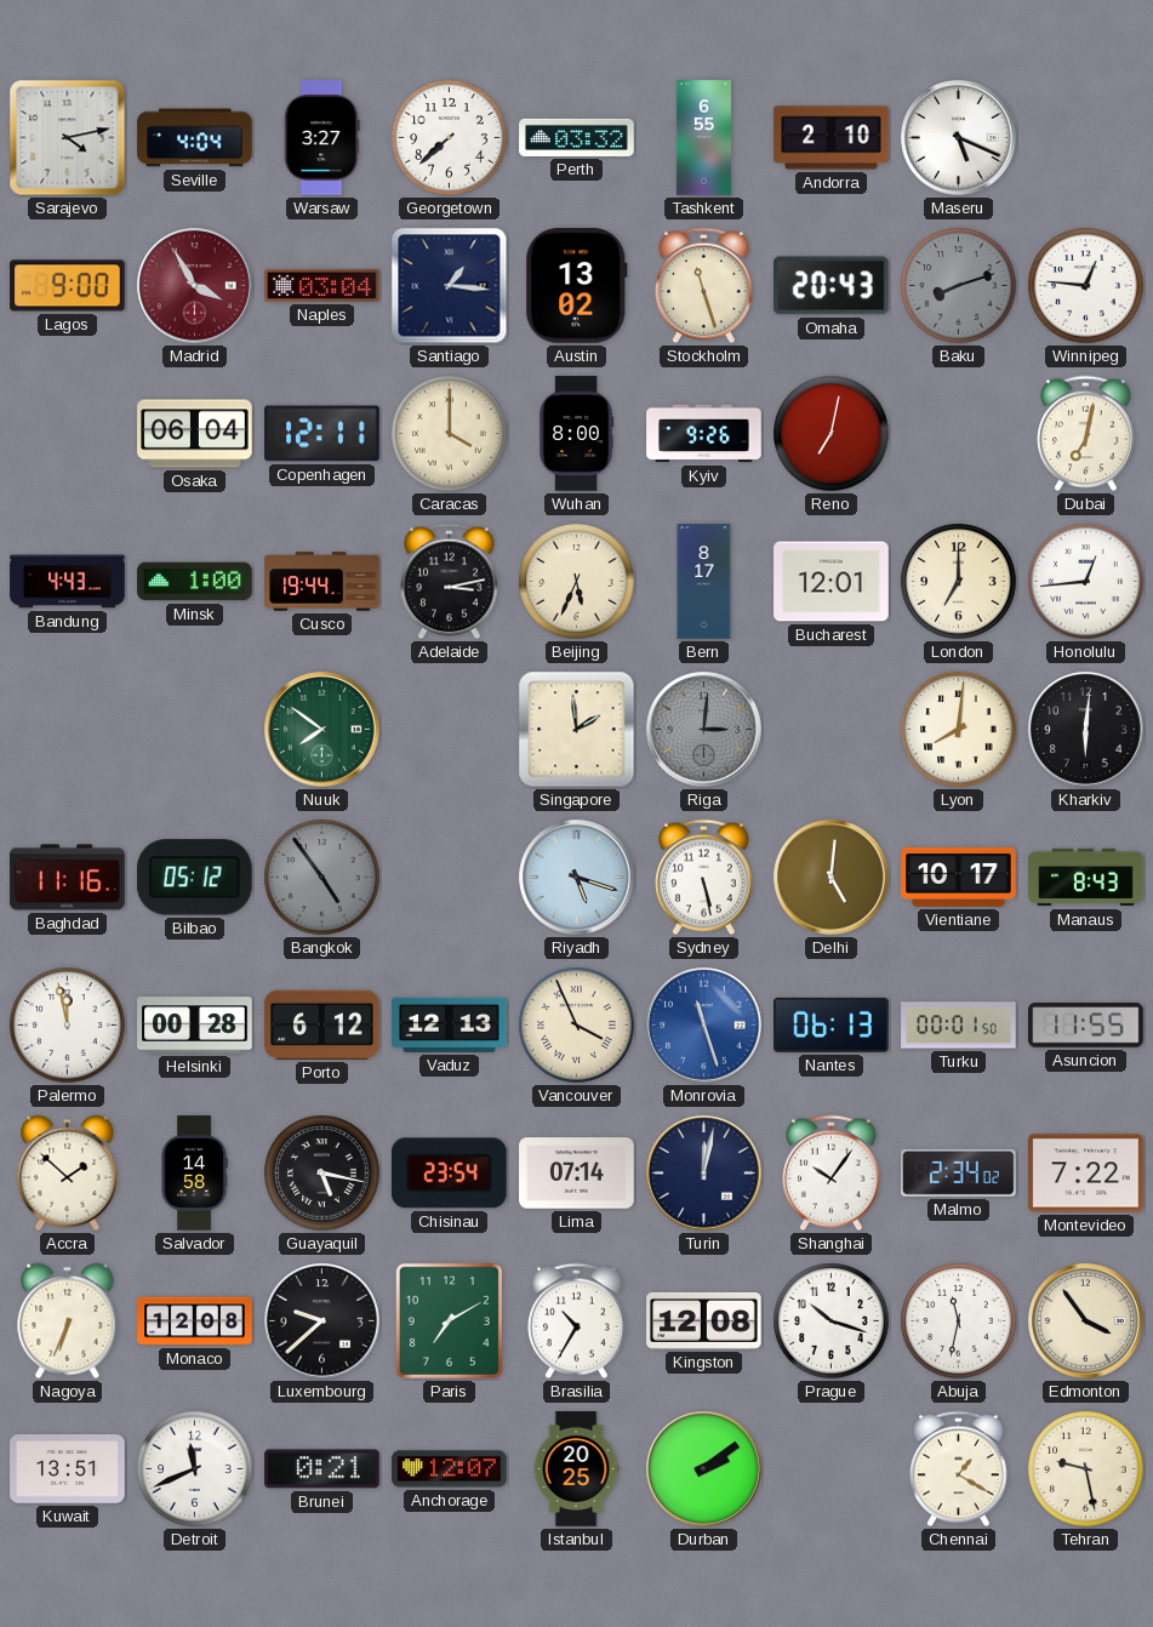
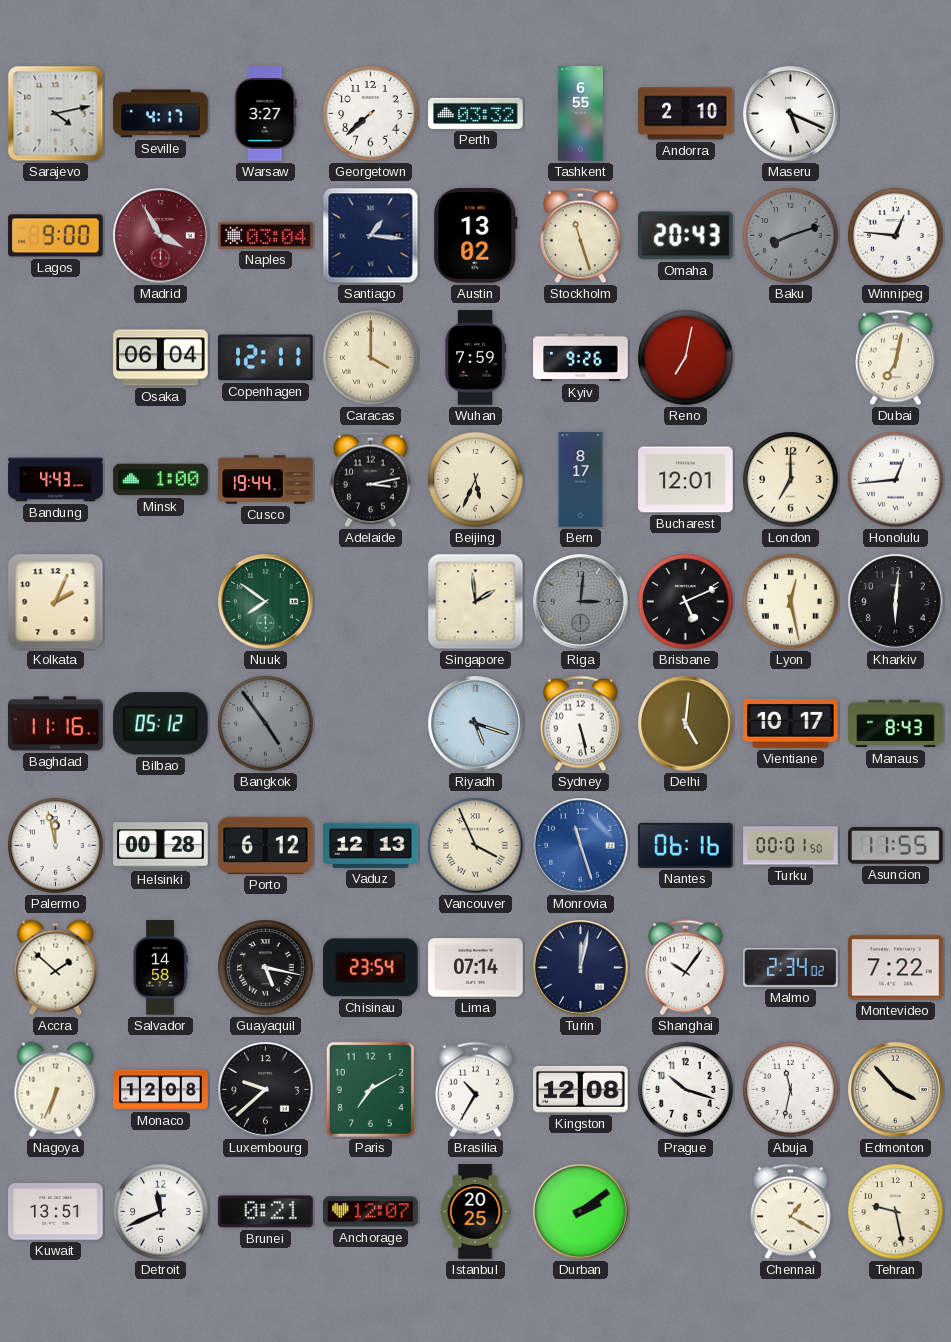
Seville: 4:04 -> 4:17
Wuhan: 8:00 -> 7:59
Kolkata: none -> 2:04
Brisbane: none -> 5:11
Lyon: 8:01 -> 12:28
Nantes: 06:13 -> 06:16
Edmonton: 3:54 -> 3:53
